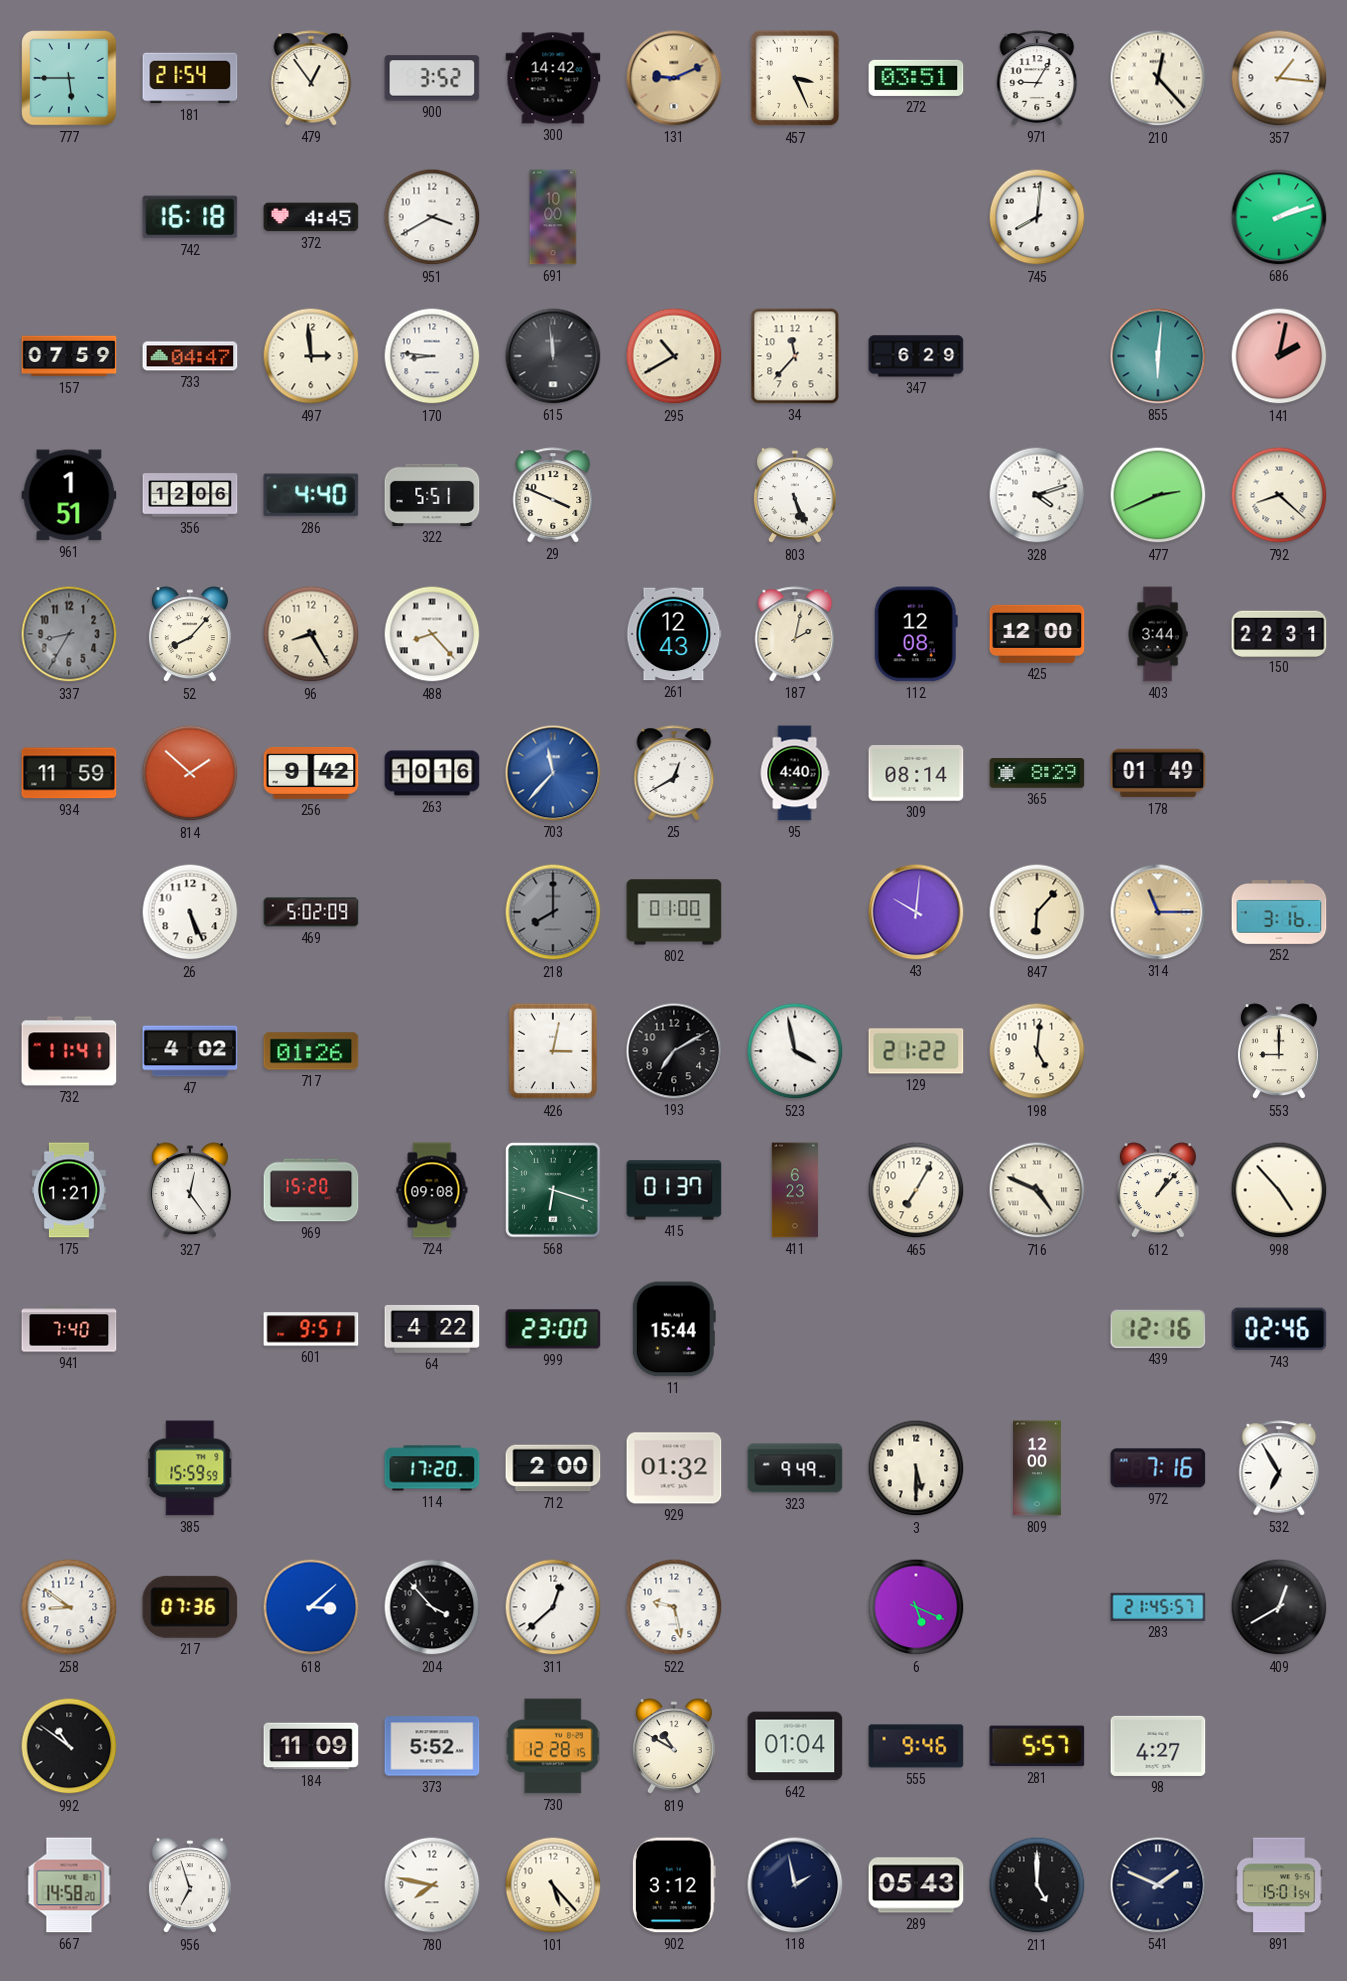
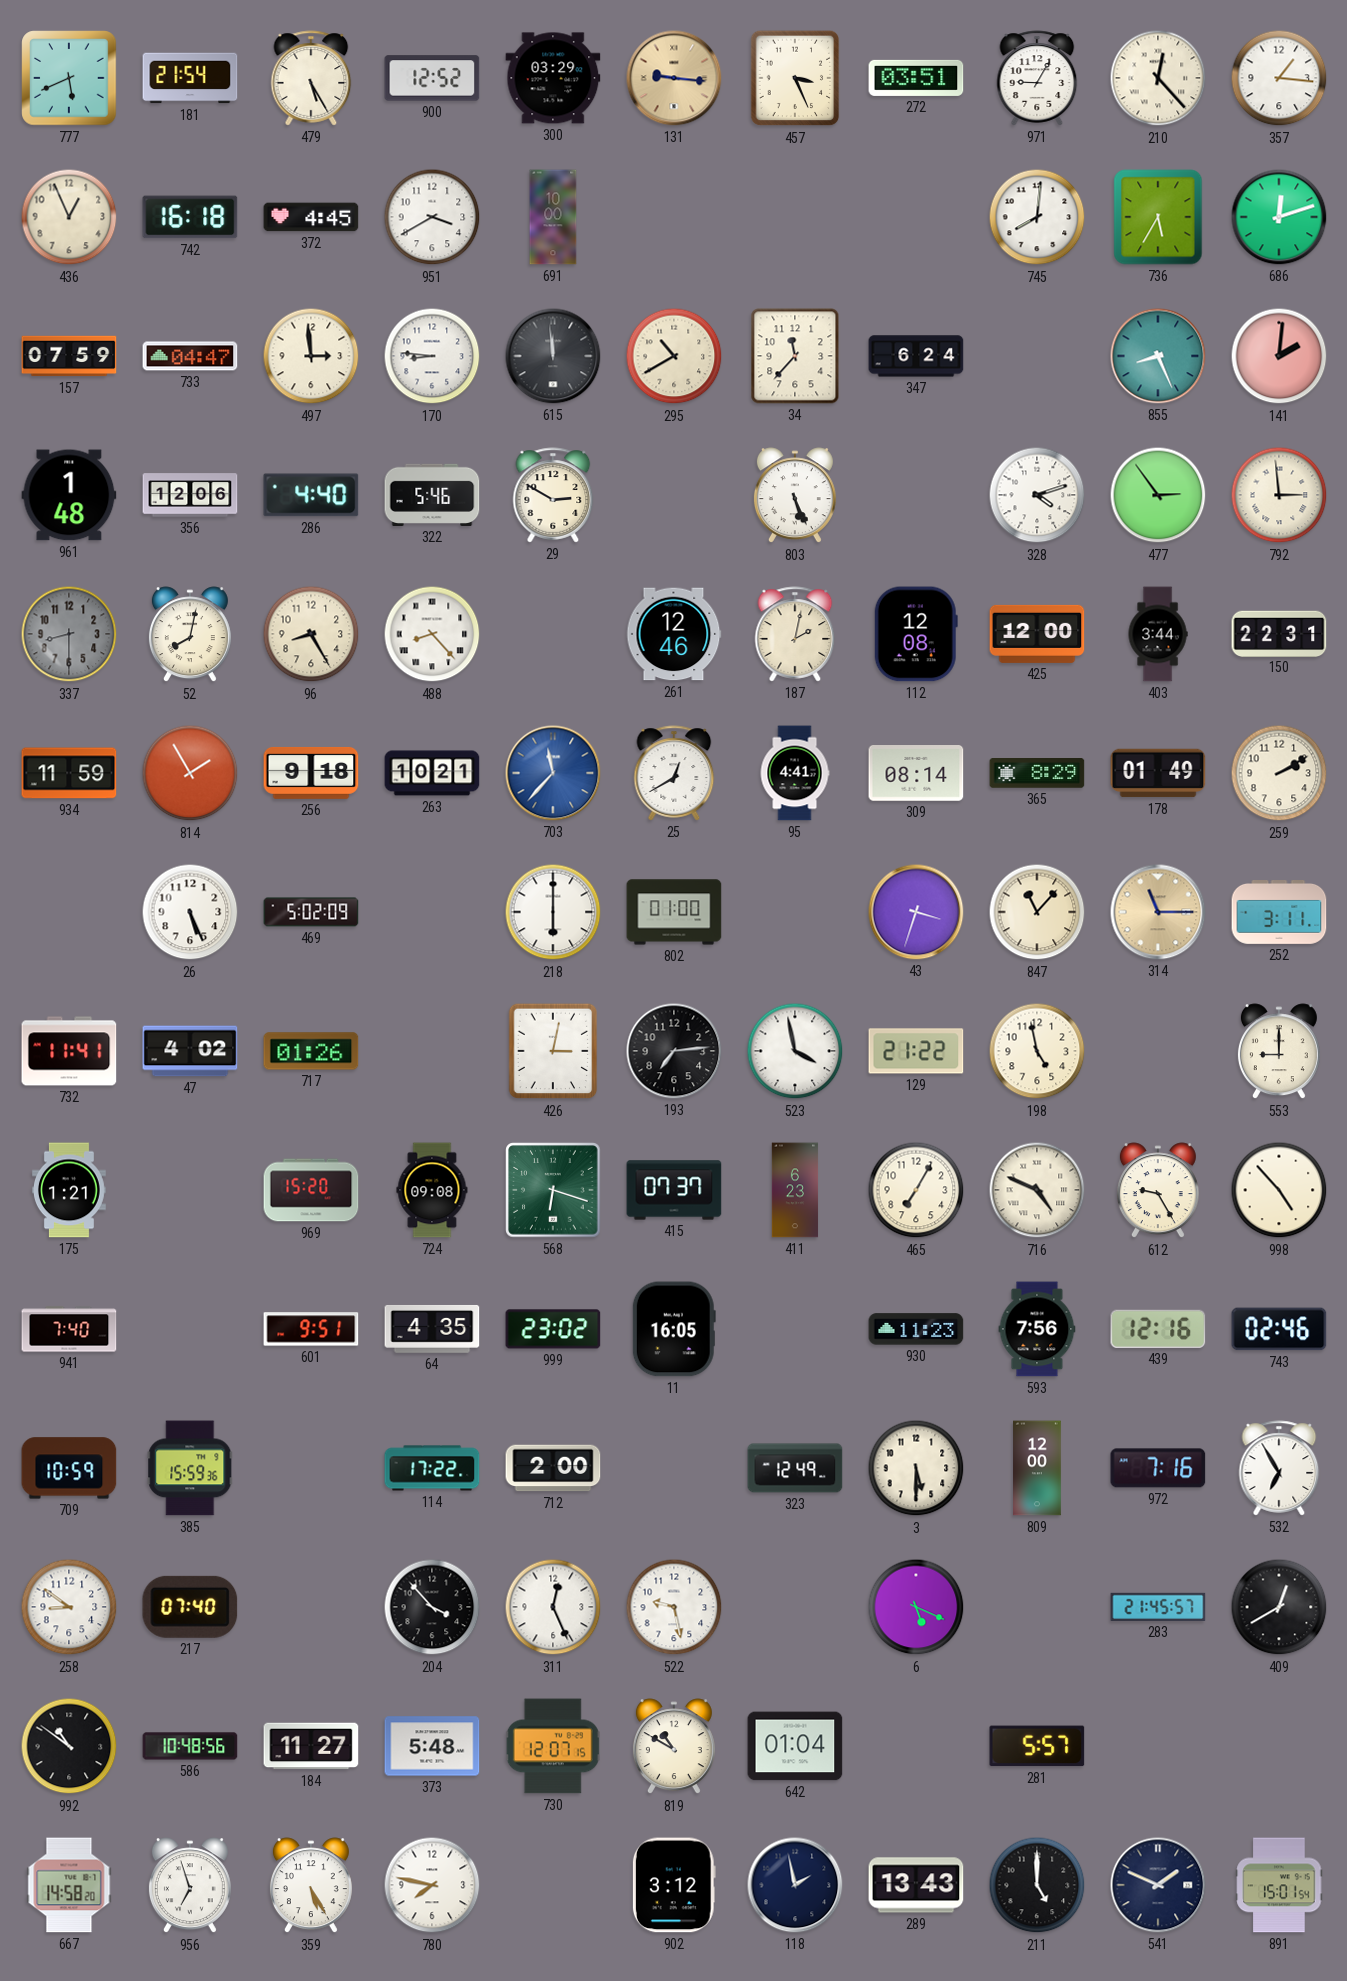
777: 5:45 -> 5:41
479: 12:54 -> 5:25
900: 3:52 -> 12:52
300: 14:42 -> 03:29
131: 9:11 -> 9:16
436: none -> 12:56
736: none -> 5:35
686: 2:12 -> 12:12
347: 6:29 -> 6:24
855: 6:01 -> 8:26
141: 2:02 -> 2:01
961: 1:51 -> 1:48
322: 5:51 -> 5:46
29: 3:49 -> 2:50
477: 2:41 -> 2:54
792: 8:22 -> 2:59
337: 8:35 -> 8:30
52: 8:07 -> 8:02
261: 12:43 -> 12:46
814: 1:52 -> 1:55
256: 9:42 -> 9:18
263: 10:16 -> 10:21
95: 4:40 -> 4:41
259: none -> 2:10
218: 8:00 -> 6:00
218 dial: grey -> white
43: 10:01 -> 3:33
847: 6:07 -> 11:07
252: 3:16 -> 3:11
193: 7:10 -> 7:14
198: 5:01 -> 4:58
327: 12:24 -> none
415: 01:37 -> 07:37
612: 1:07 -> 9:25
64: 4:22 -> 4:35
999: 23:00 -> 23:02
11: 15:44 -> 16:05
930: none -> 11:23
593: none -> 7:56
709: none -> 10:59
385: 15:59:59 -> 15:59:36
114: 17:20 -> 17:22
929: 01:32 -> none
323: 9:49 -> 12:49
217: 07:36 -> 07:40
618: 3:08 -> none
311: 12:38 -> 12:26
586: none -> 10:48
184: 11:09 -> 11:27
373: 5:52 -> 5:48
730: 12:28 -> 12:07
555: 9:46 -> none
98: 4:27 -> none
359: none -> 5:25
101: 5:23 -> none
289: 05:43 -> 13:43
